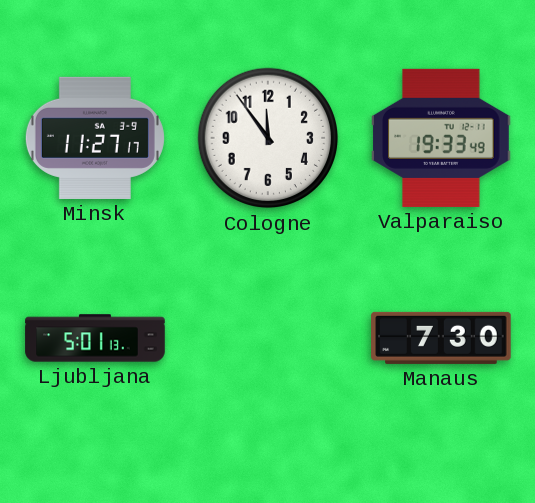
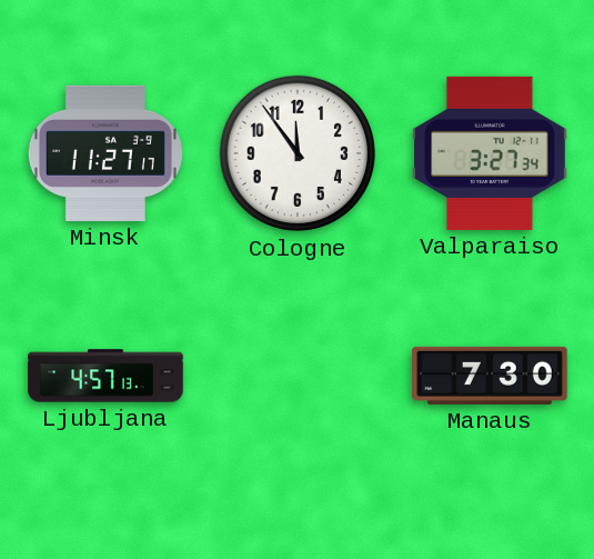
Valparaiso: 19:33 -> 3:27
Ljubljana: 5:01 -> 4:57
